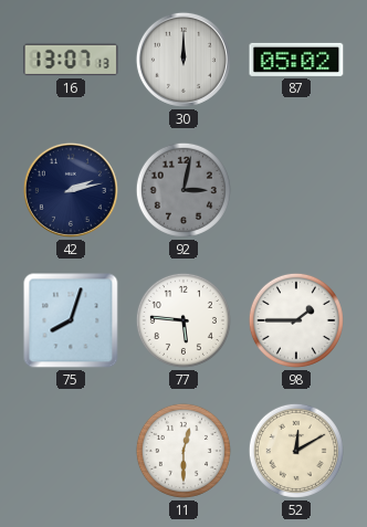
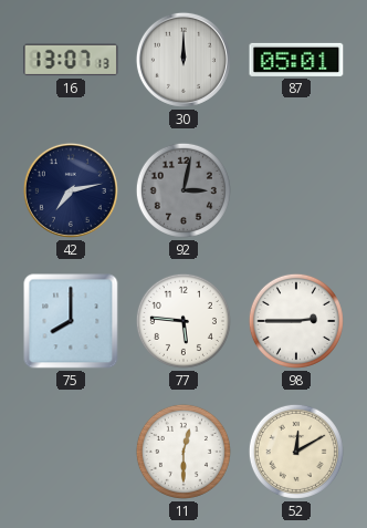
87: 05:02 -> 05:01
42: 2:13 -> 7:13
75: 8:03 -> 8:00
98: 1:45 -> 2:45
